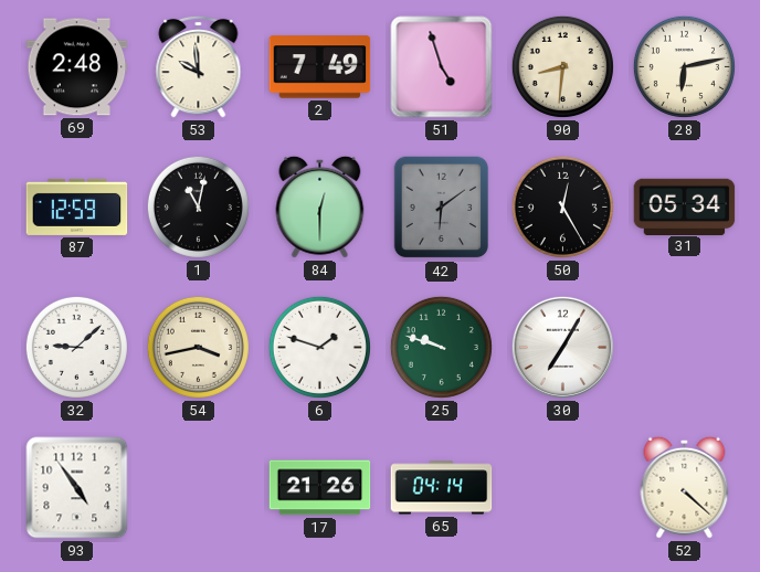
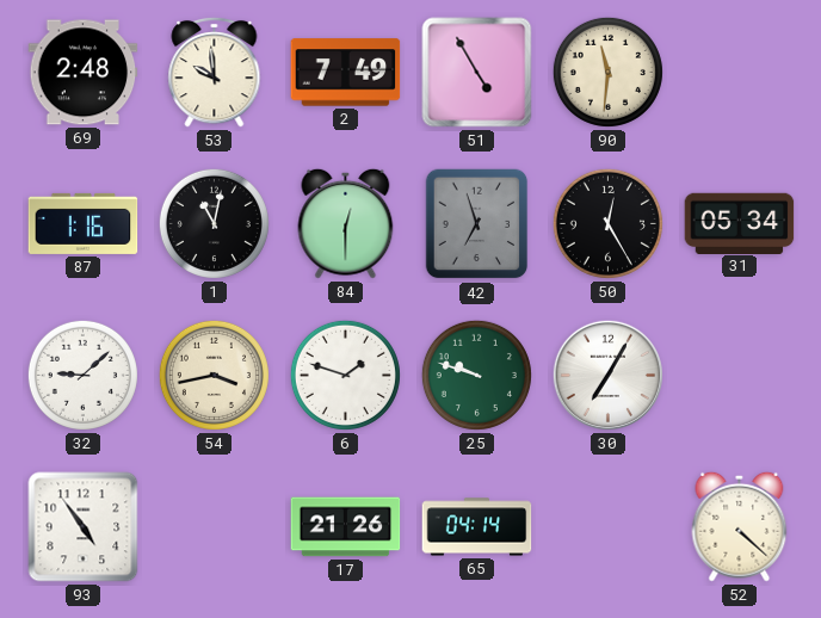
51: 4:57 -> 4:55
90: 8:31 -> 11:31
28: 6:13 -> none
87: 12:59 -> 1:16
42: 6:09 -> 6:57
